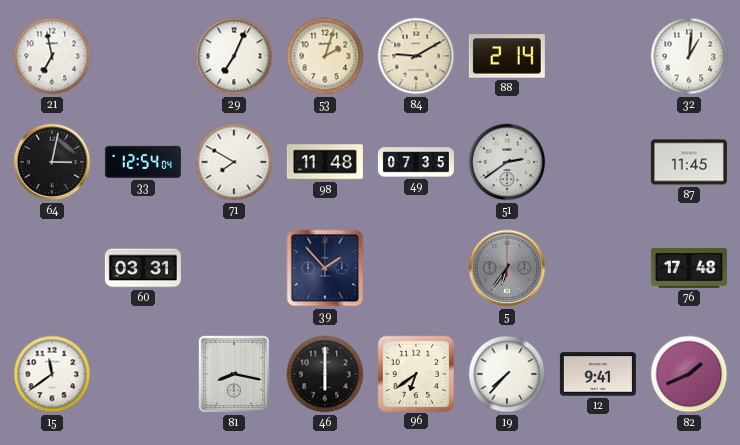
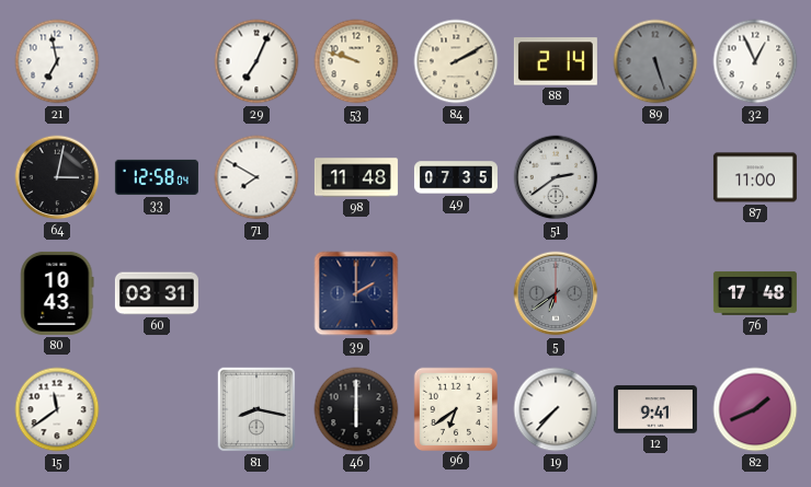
53: 2:03 -> 9:48
84: 9:10 -> 2:10
89: none -> 5:27
32: 1:01 -> 12:56
33: 12:54 -> 12:58
87: 11:45 -> 11:00
80: none -> 10:43
39: 1:53 -> 2:00
5: 6:36 -> 6:39
